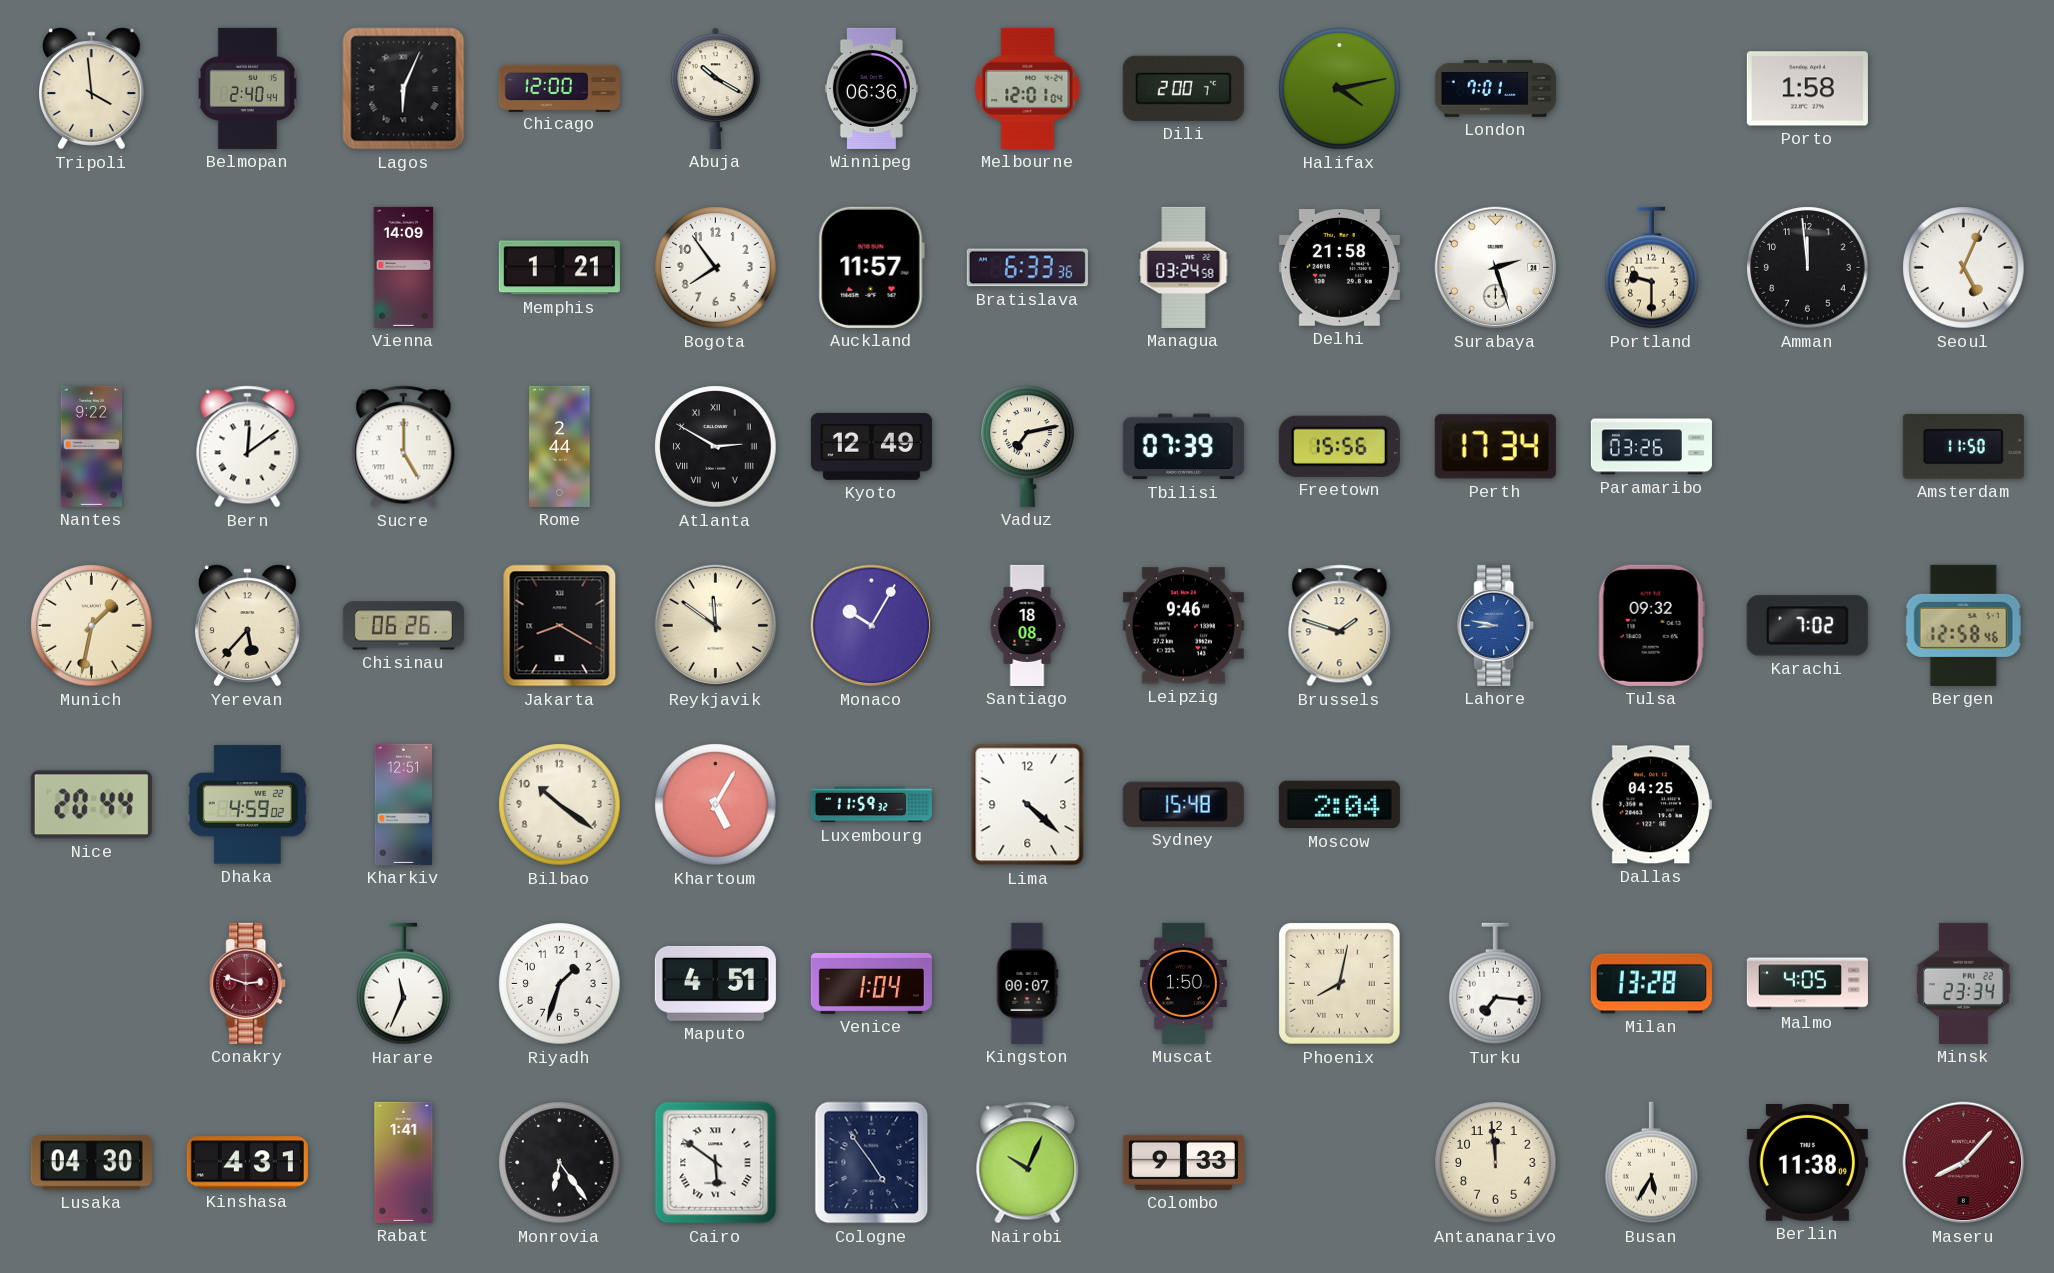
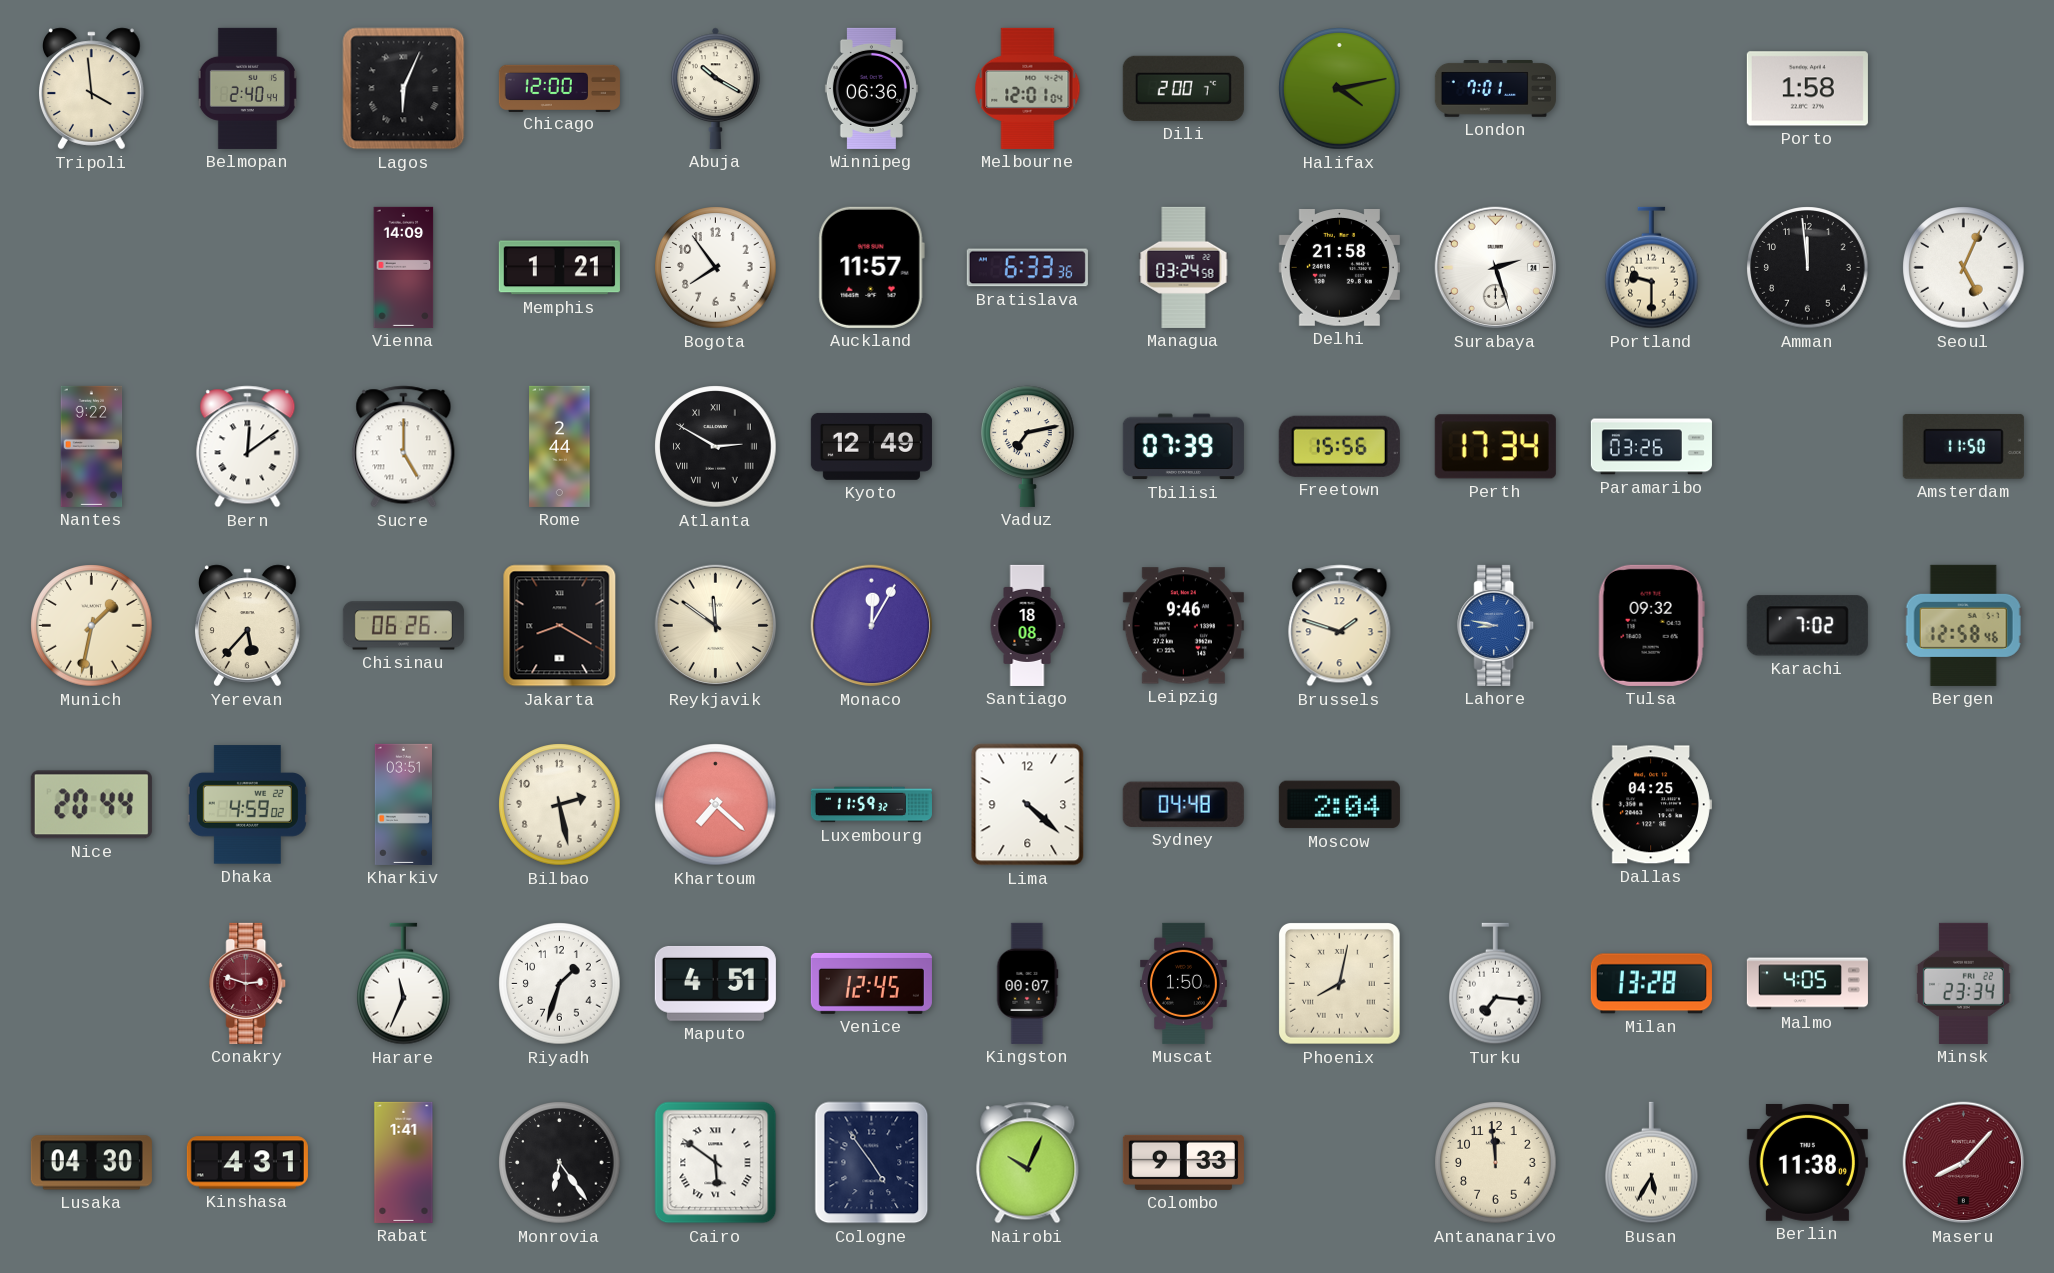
Monaco: 10:05 -> 12:05
Kharkiv: 12:51 -> 03:51
Bilbao: 10:21 -> 2:28
Khartoum: 5:05 -> 7:22
Sydney: 15:48 -> 04:48
Venice: 1:04 -> 12:45
